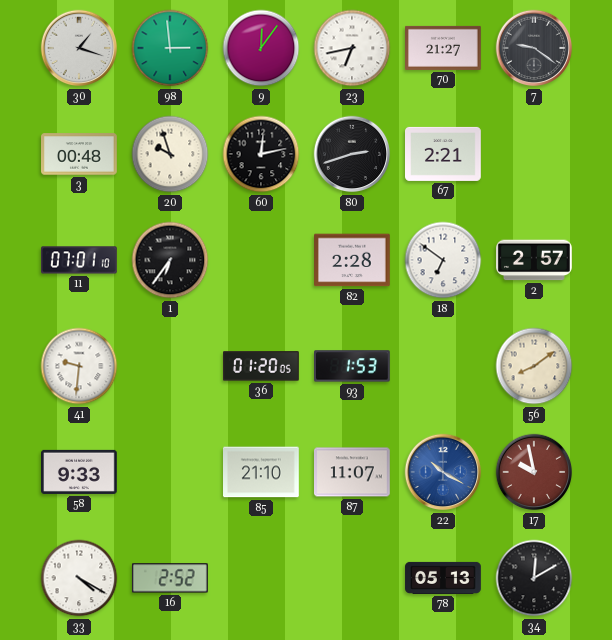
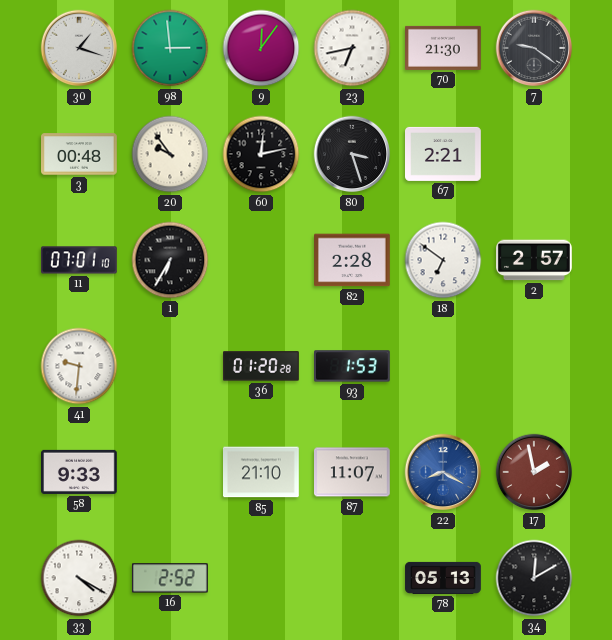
70: 21:27 -> 21:30
20: 9:57 -> 9:54
80: 2:42 -> 3:27
1: 6:36 -> 6:35
36: 01:20:05 -> 01:20:28
56: 8:09 -> none
22: 10:20 -> 8:20
17: 9:58 -> 1:58
